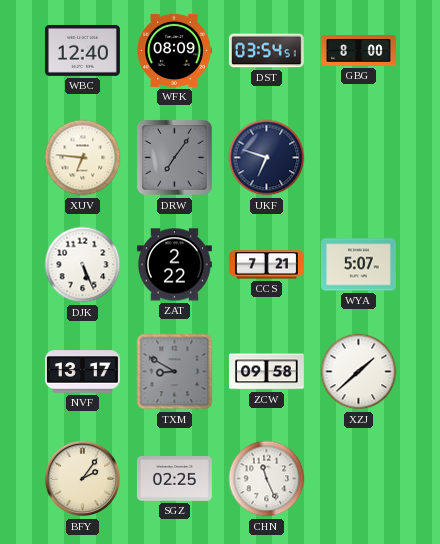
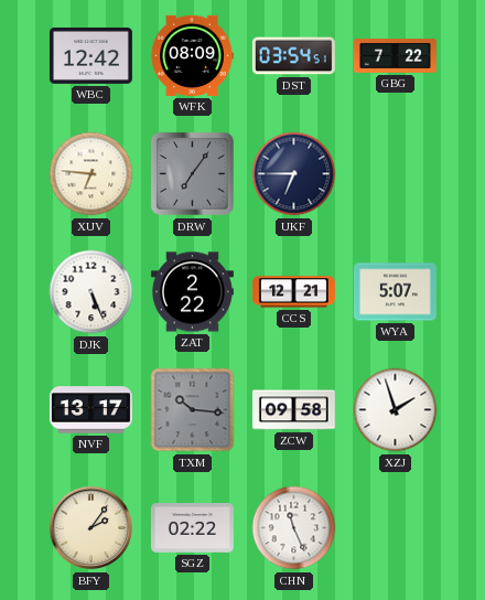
WBC: 12:40 -> 12:42
GBG: 8:00 -> 7:22
UKF: 6:48 -> 6:45
CCS: 7:21 -> 12:21
TXM: 8:50 -> 10:16
XZJ: 1:38 -> 1:57
SGZ: 02:25 -> 02:22
